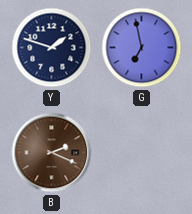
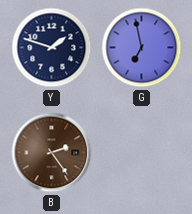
B: 2:19 -> 2:24
